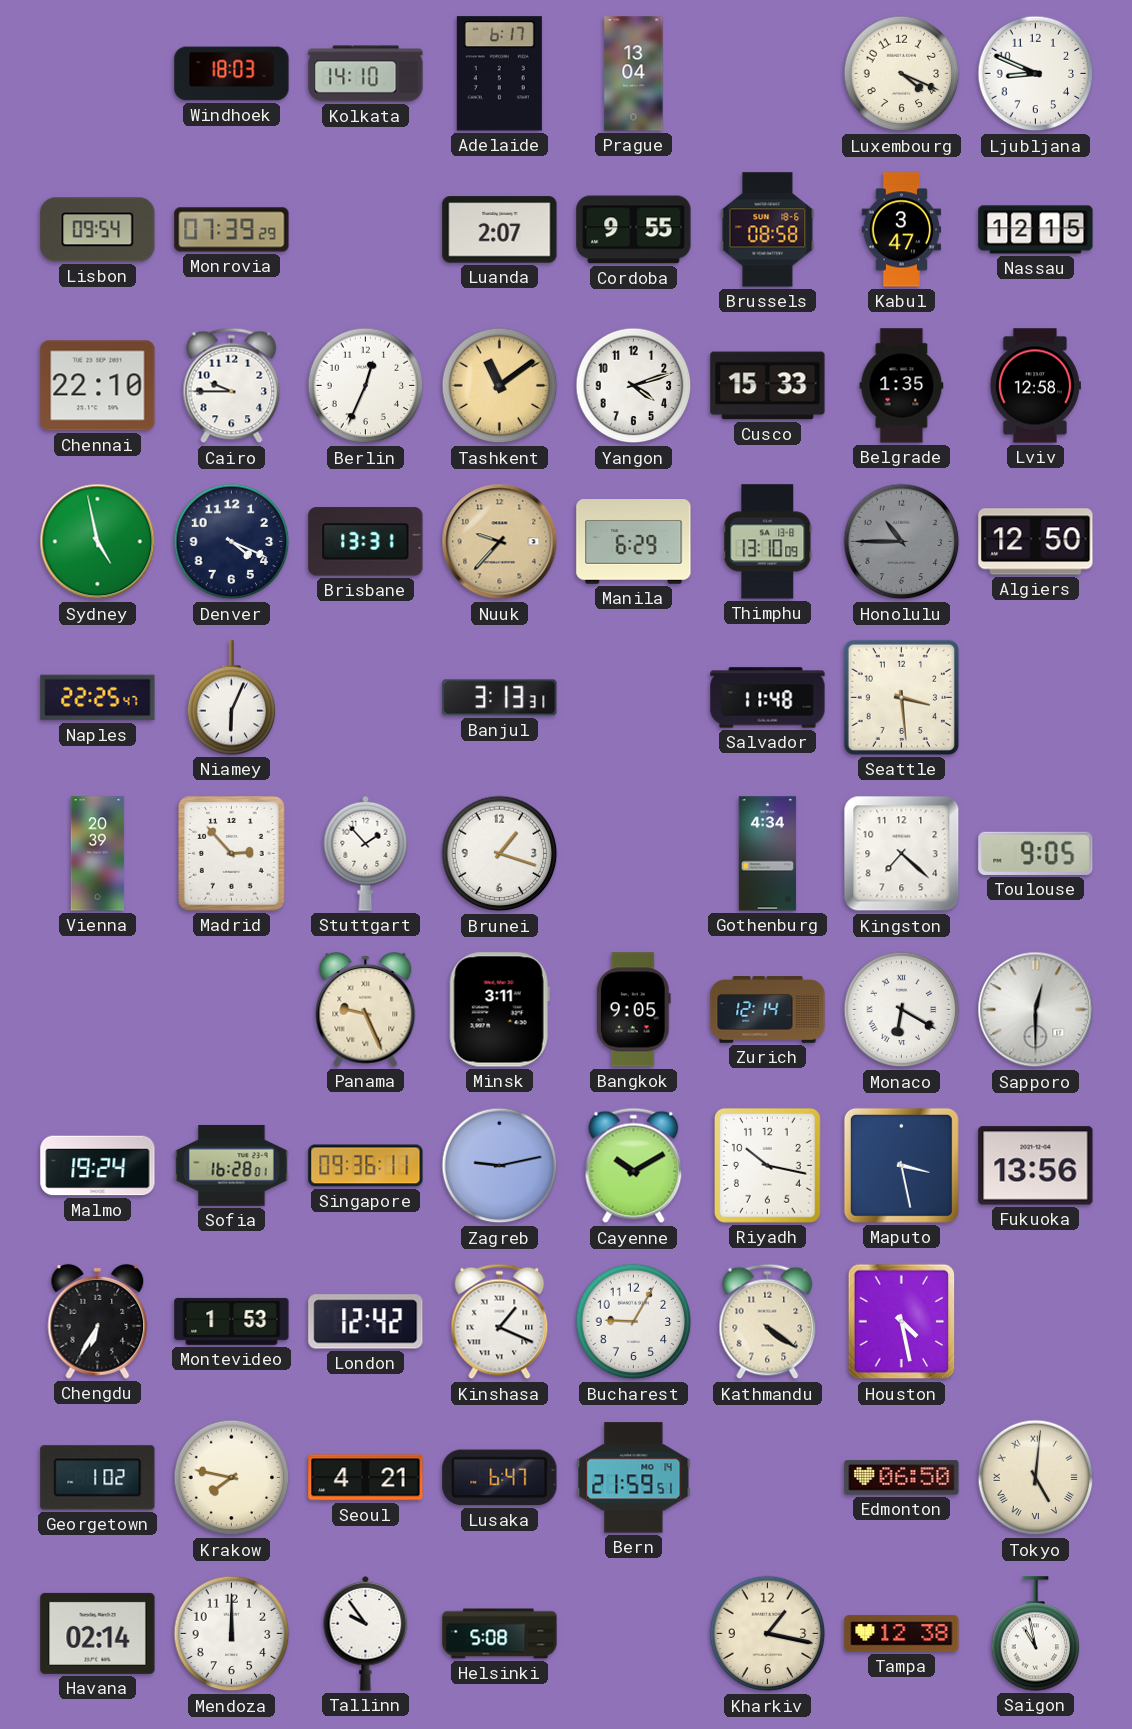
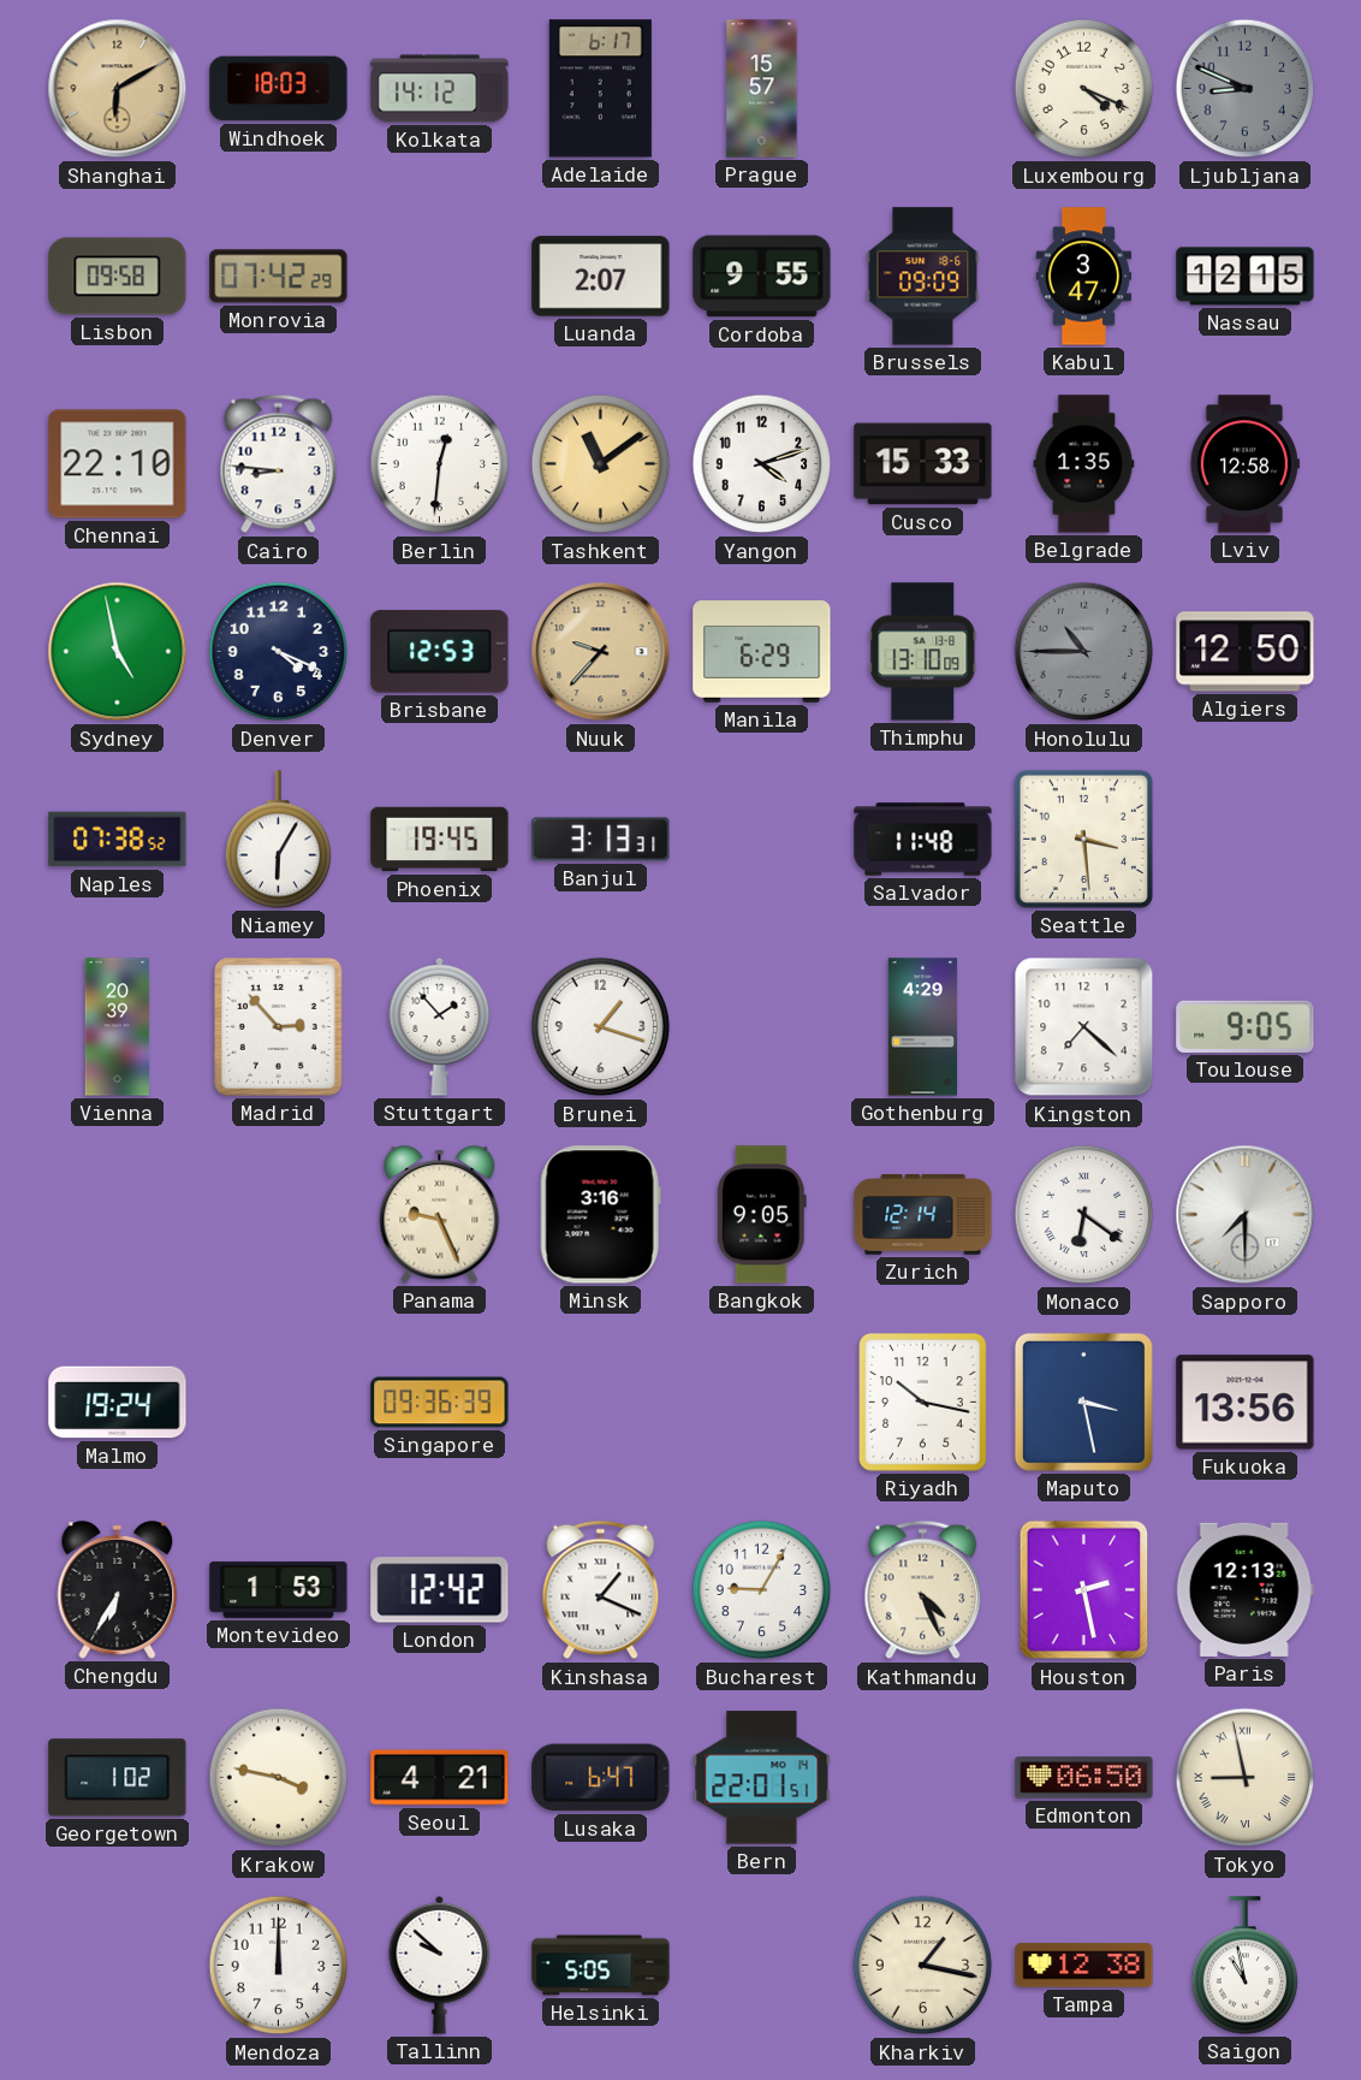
Shanghai: none -> 6:10
Kolkata: 14:10 -> 14:12
Prague: 13:04 -> 15:57
Ljubljana dial: white -> grey
Lisbon: 09:54 -> 09:58
Monrovia: 07:39 -> 07:42
Brussels: 08:58 -> 09:09
Cairo: 9:45 -> 8:46
Berlin: 12:34 -> 12:31
Brisbane: 13:31 -> 12:53
Naples: 22:25 -> 07:38
Niamey: 6:04 -> 6:05
Phoenix: none -> 19:45
Gothenburg: 4:34 -> 4:29
Minsk: 3:11 -> 3:16
Monaco: 6:20 -> 6:21
Sapporo: 12:30 -> 7:30
Sofia: 16:28 -> none
Singapore: 09:36:11 -> 09:36:39
Zagreb: 9:13 -> none
Cayenne: 10:10 -> none
Kathmandu: 4:21 -> 4:26
Houston: 4:28 -> 2:28
Paris: none -> 12:13
Krakow: 7:47 -> 3:47
Bern: 21:59 -> 22:01
Tokyo: 5:01 -> 8:58
Havana: 02:14 -> none
Tallinn: 9:54 -> 9:52
Helsinki: 5:08 -> 5:05
